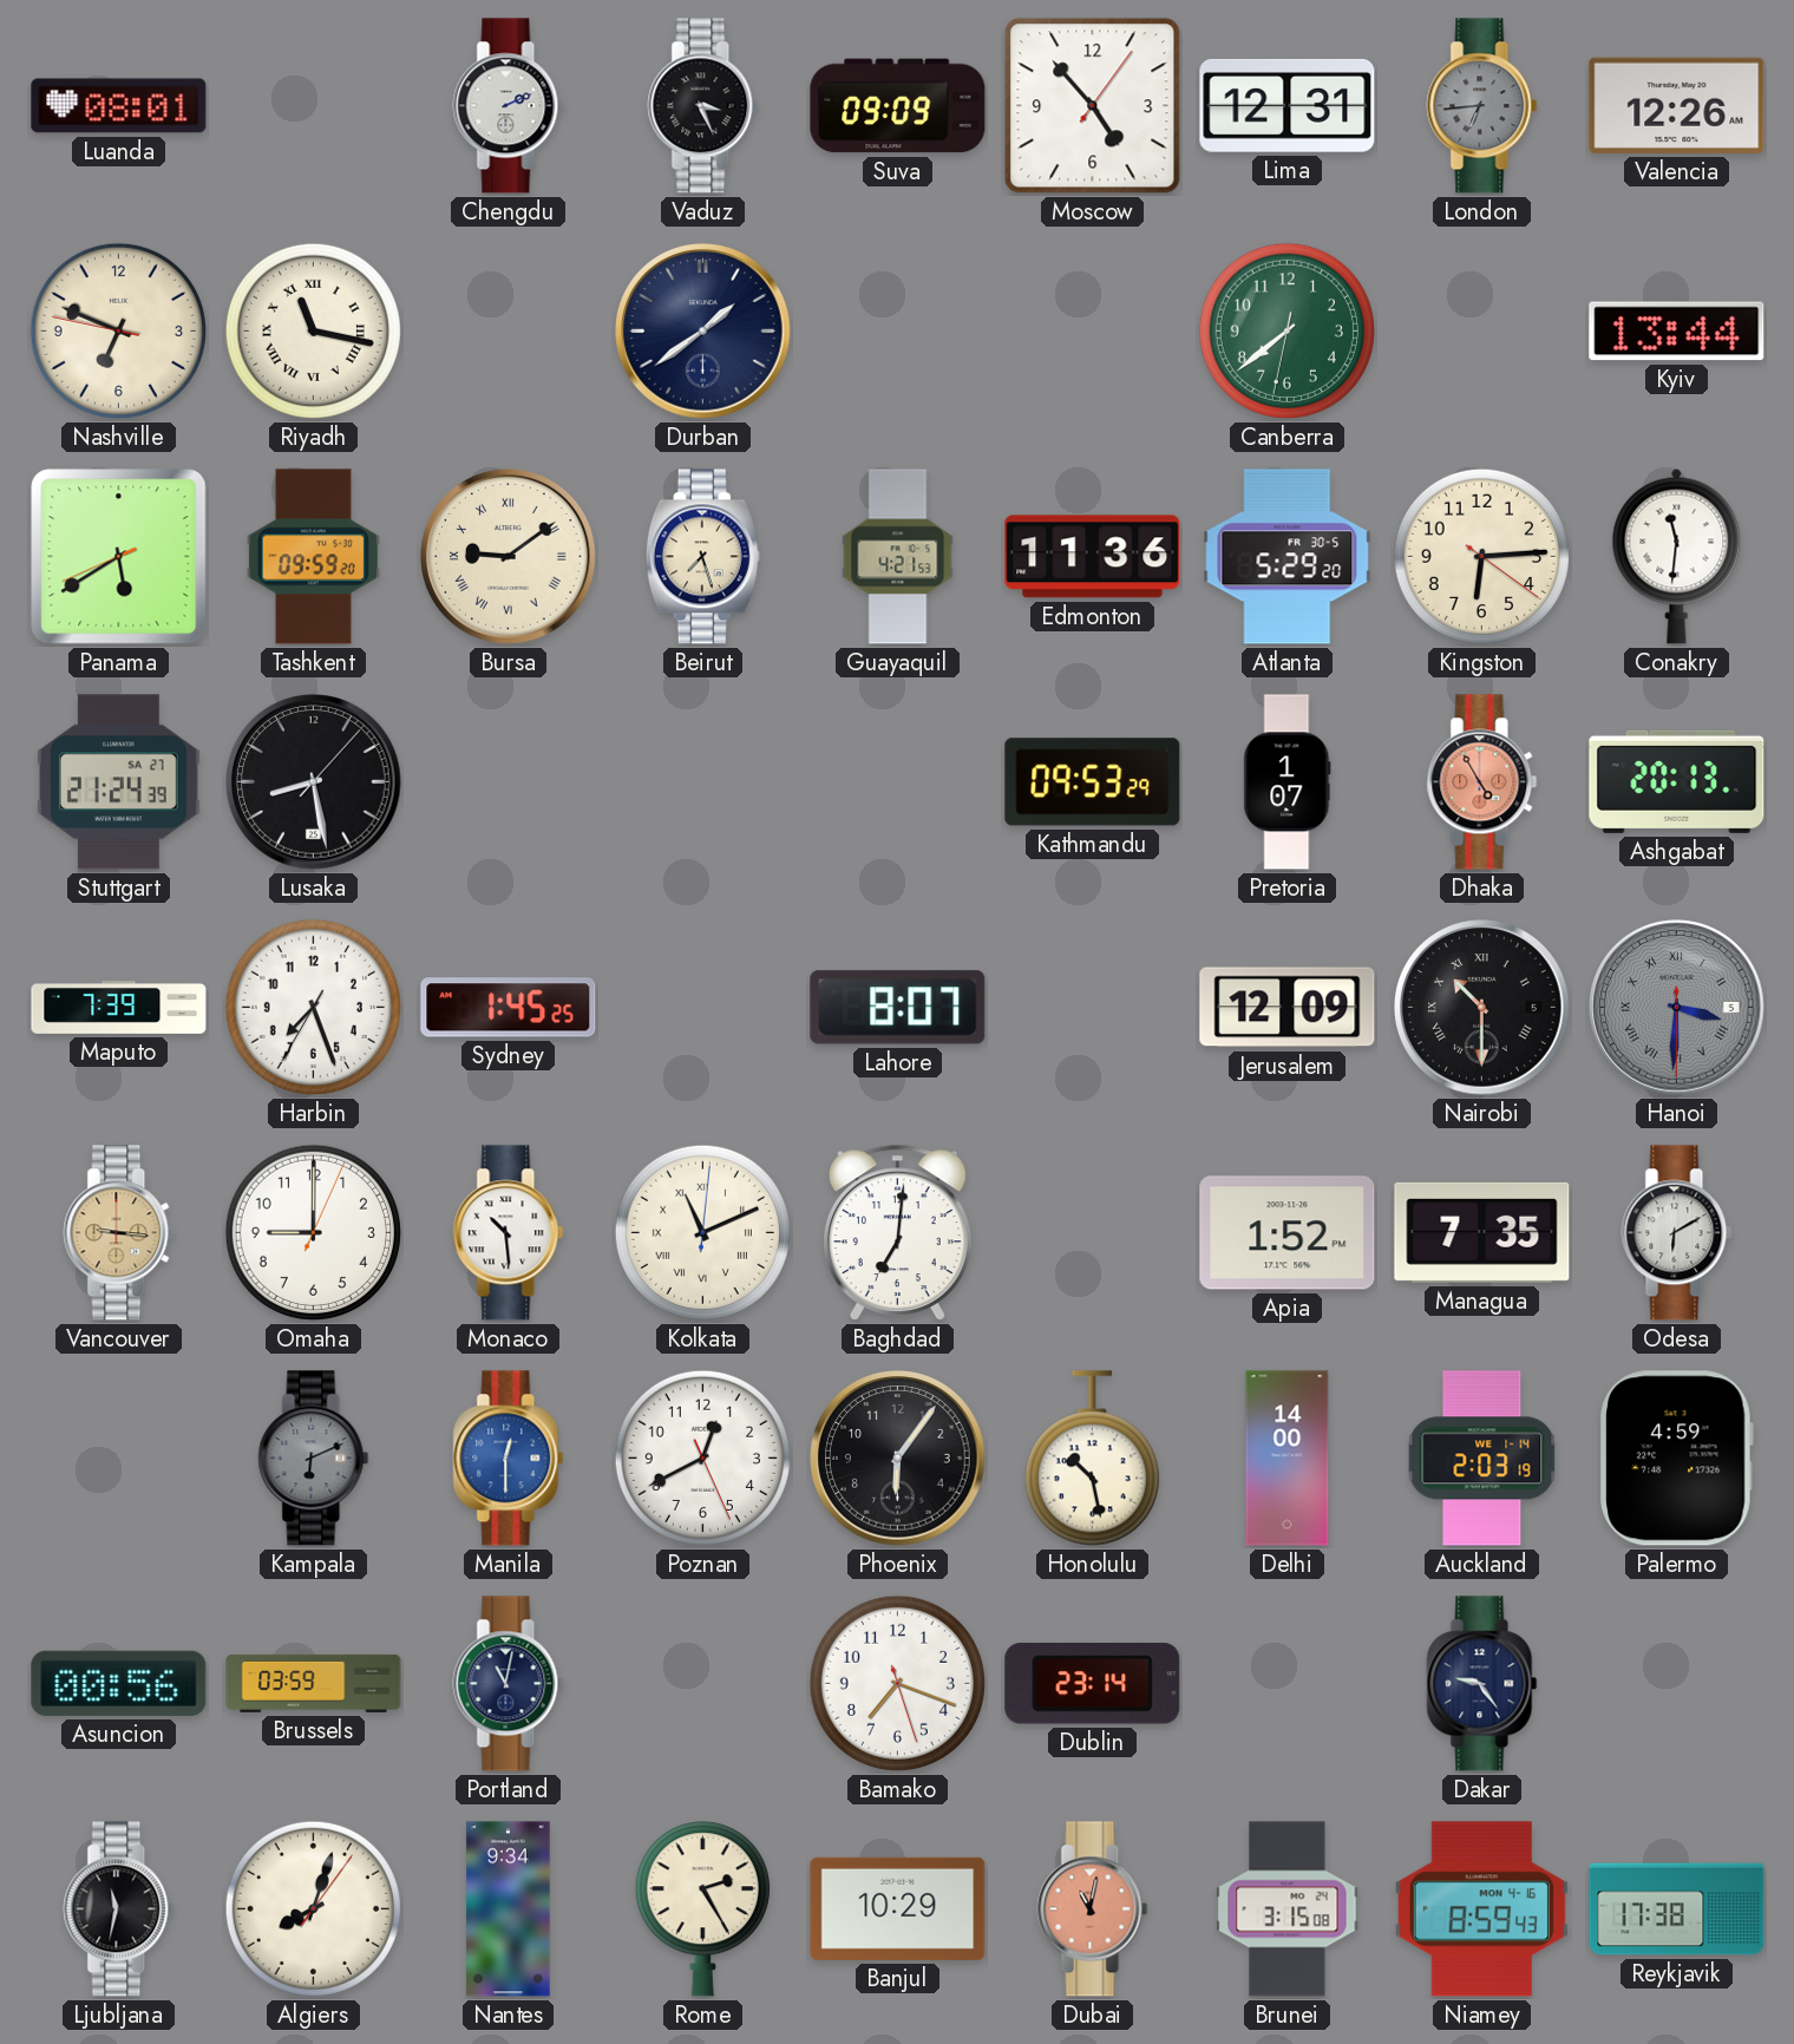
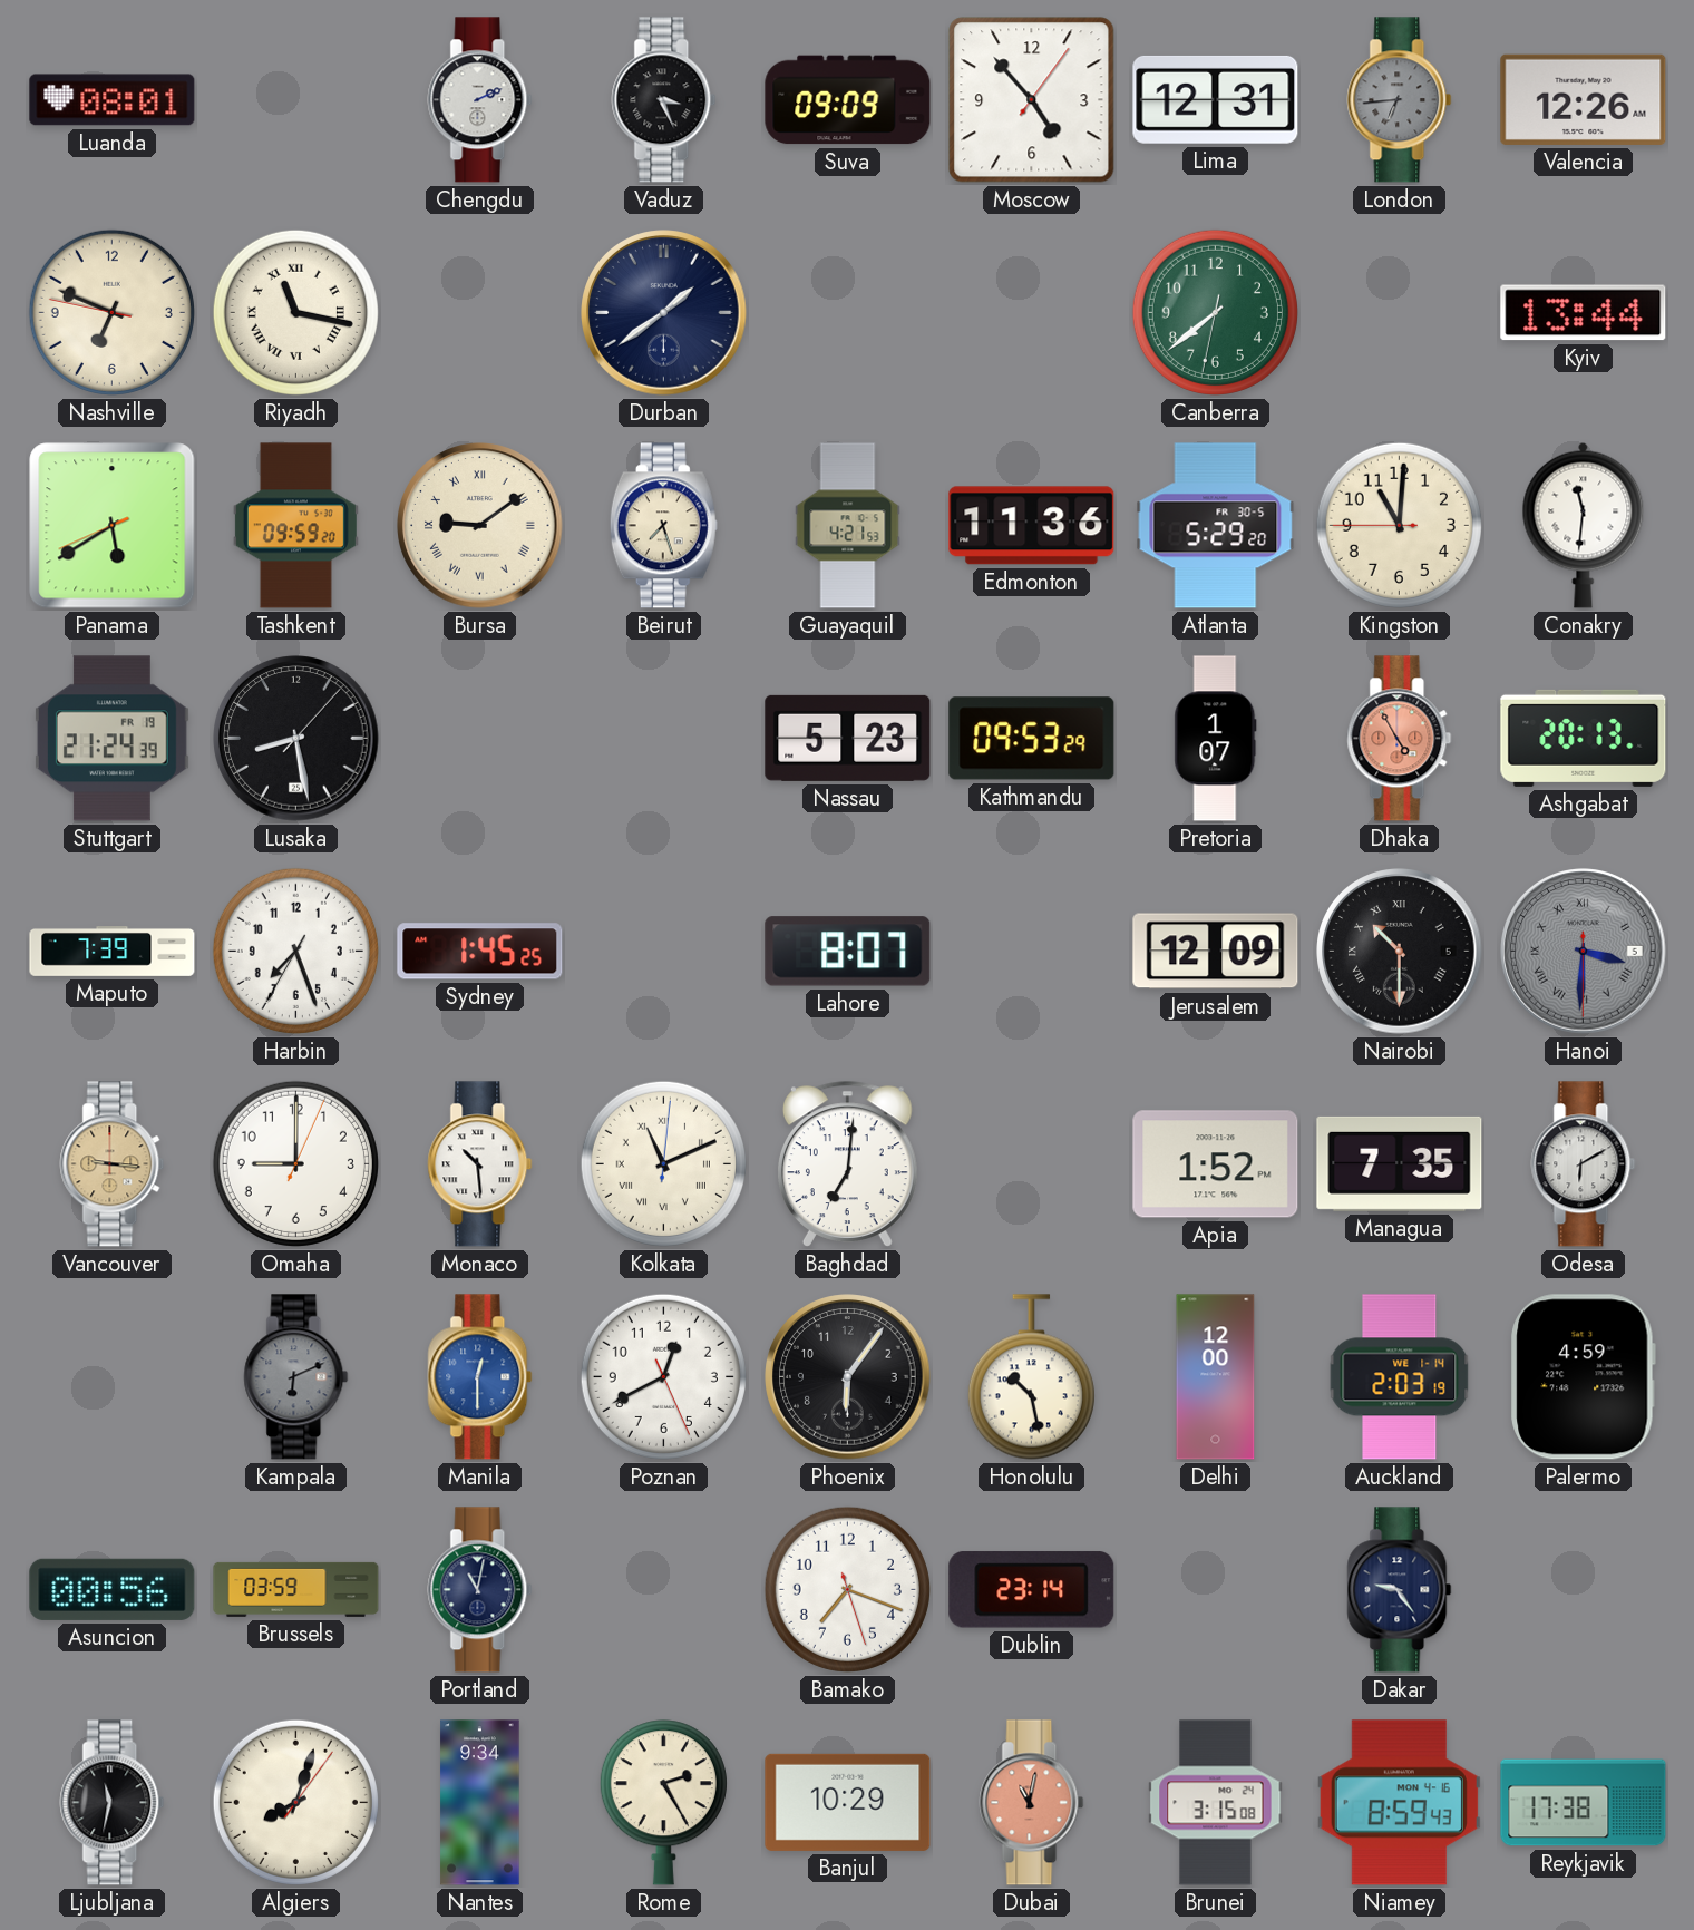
Kingston: 6:14 -> 11:00
Stuttgart date: SA 27 -> FR 19
Nassau: none -> 5:23
Delhi: 14:00 -> 12:00
